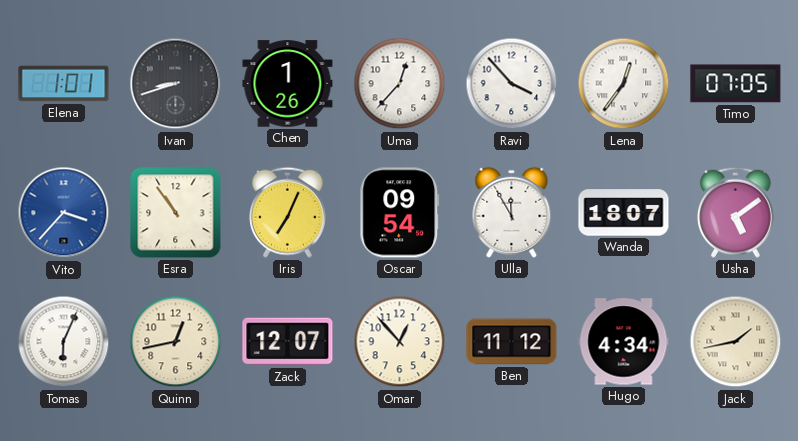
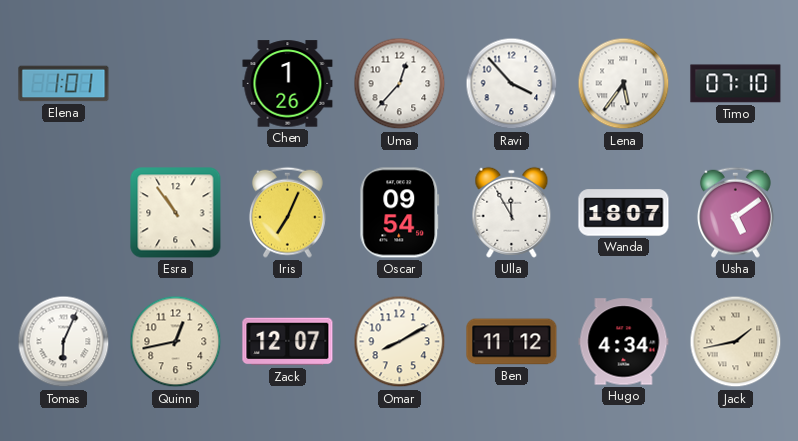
Ivan: 8:42 -> none
Lena: 12:36 -> 5:36
Timo: 07:05 -> 07:10
Vito: 3:37 -> none
Omar: 12:53 -> 8:10
